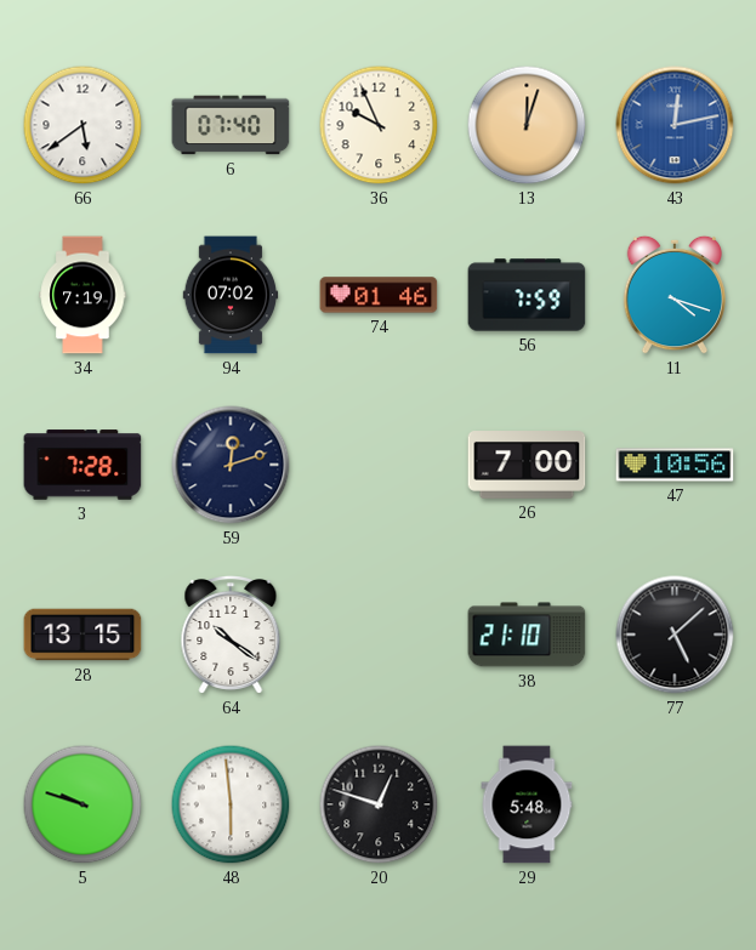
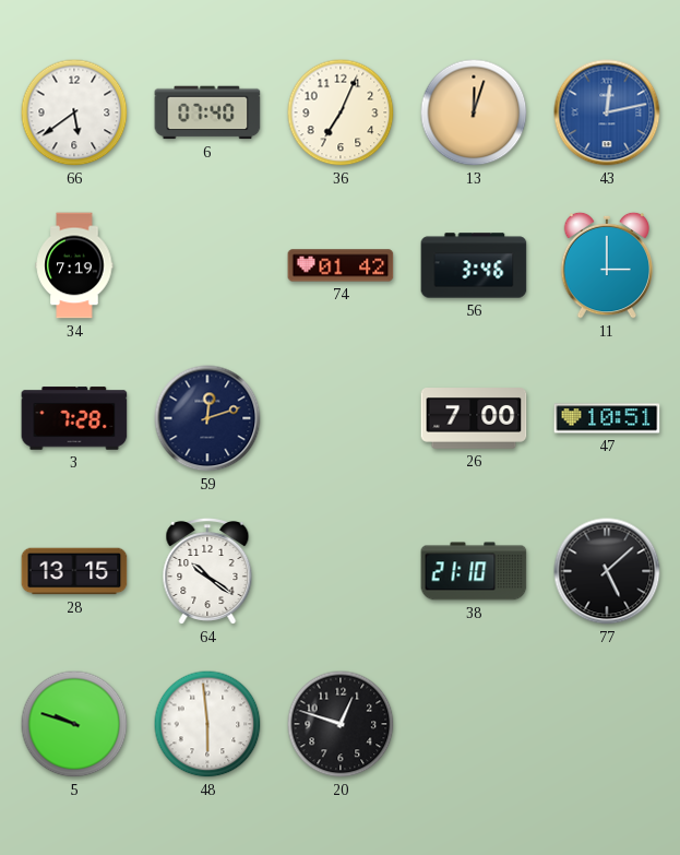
36: 9:56 -> 7:04
94: 07:02 -> none
74: 01:46 -> 01:42
56: 7:59 -> 3:46
11: 4:18 -> 3:00
47: 10:56 -> 10:51
29: 5:48 -> none
